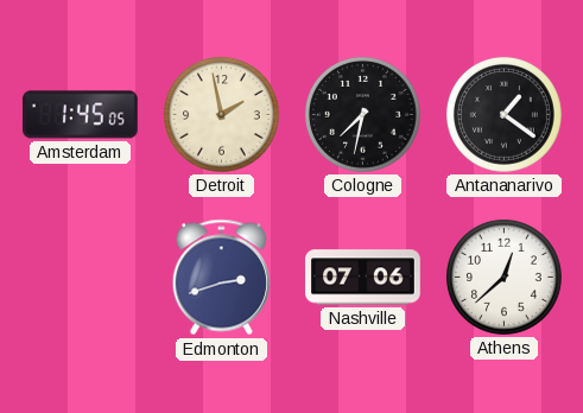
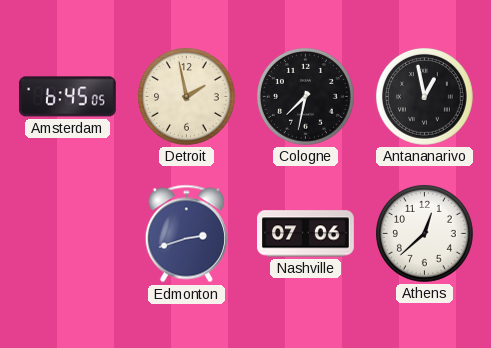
Amsterdam: 1:45 -> 6:45
Antananarivo: 1:21 -> 12:58
